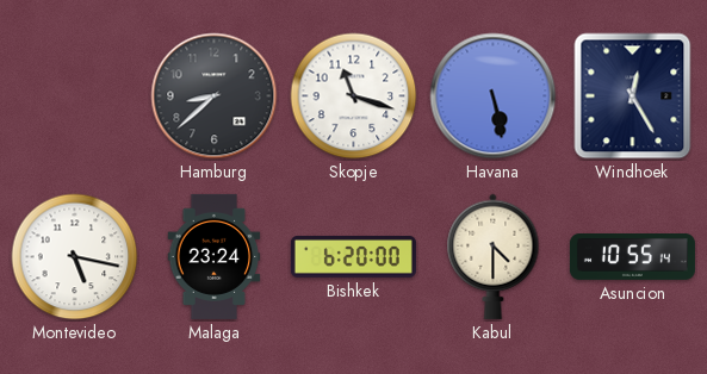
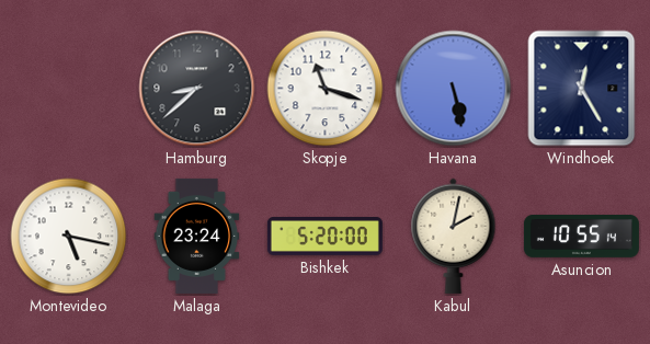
Bishkek: 6:20 -> 5:20
Kabul: 4:30 -> 2:02
